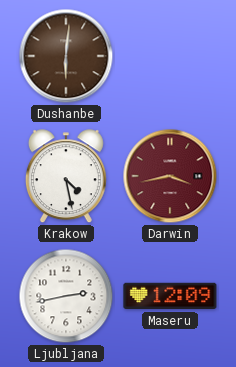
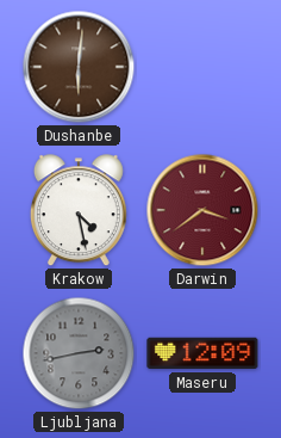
Darwin: 3:43 -> 3:39
Ljubljana dial: white -> grey
